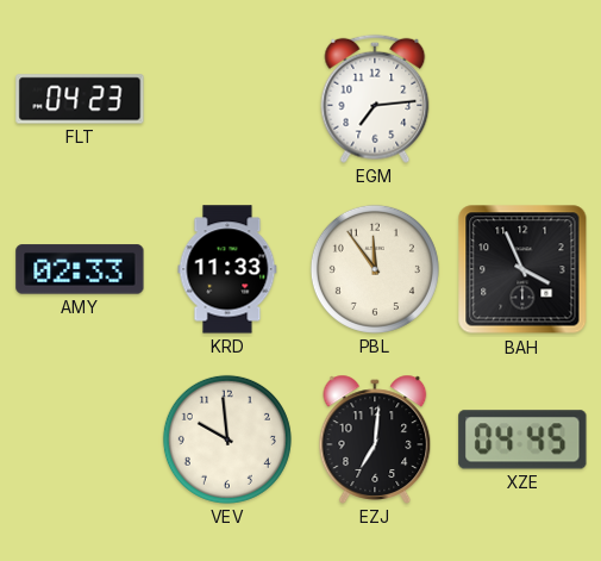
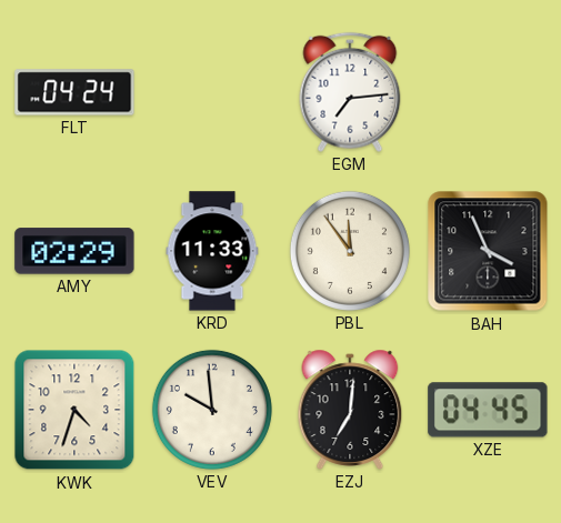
FLT: 04:23 -> 04:24
AMY: 02:33 -> 02:29
KWK: none -> 4:33
